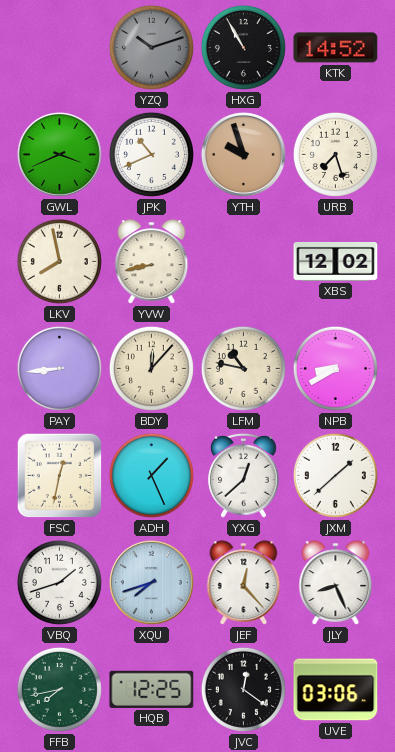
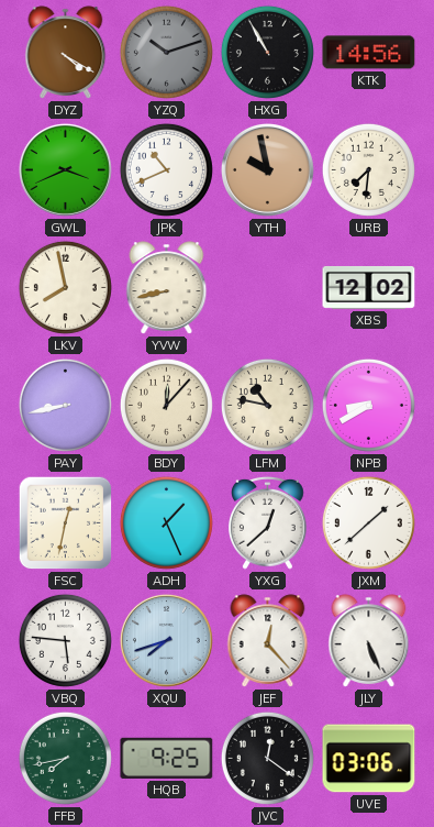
DYZ: none -> 4:20
KTK: 14:52 -> 14:56
YTH: 9:57 -> 9:58
URB: 7:27 -> 7:31
PAY: 8:44 -> 8:43
VBQ: 1:42 -> 5:46
JLY: 8:26 -> 5:26
HQB: 12:25 -> 9:25
